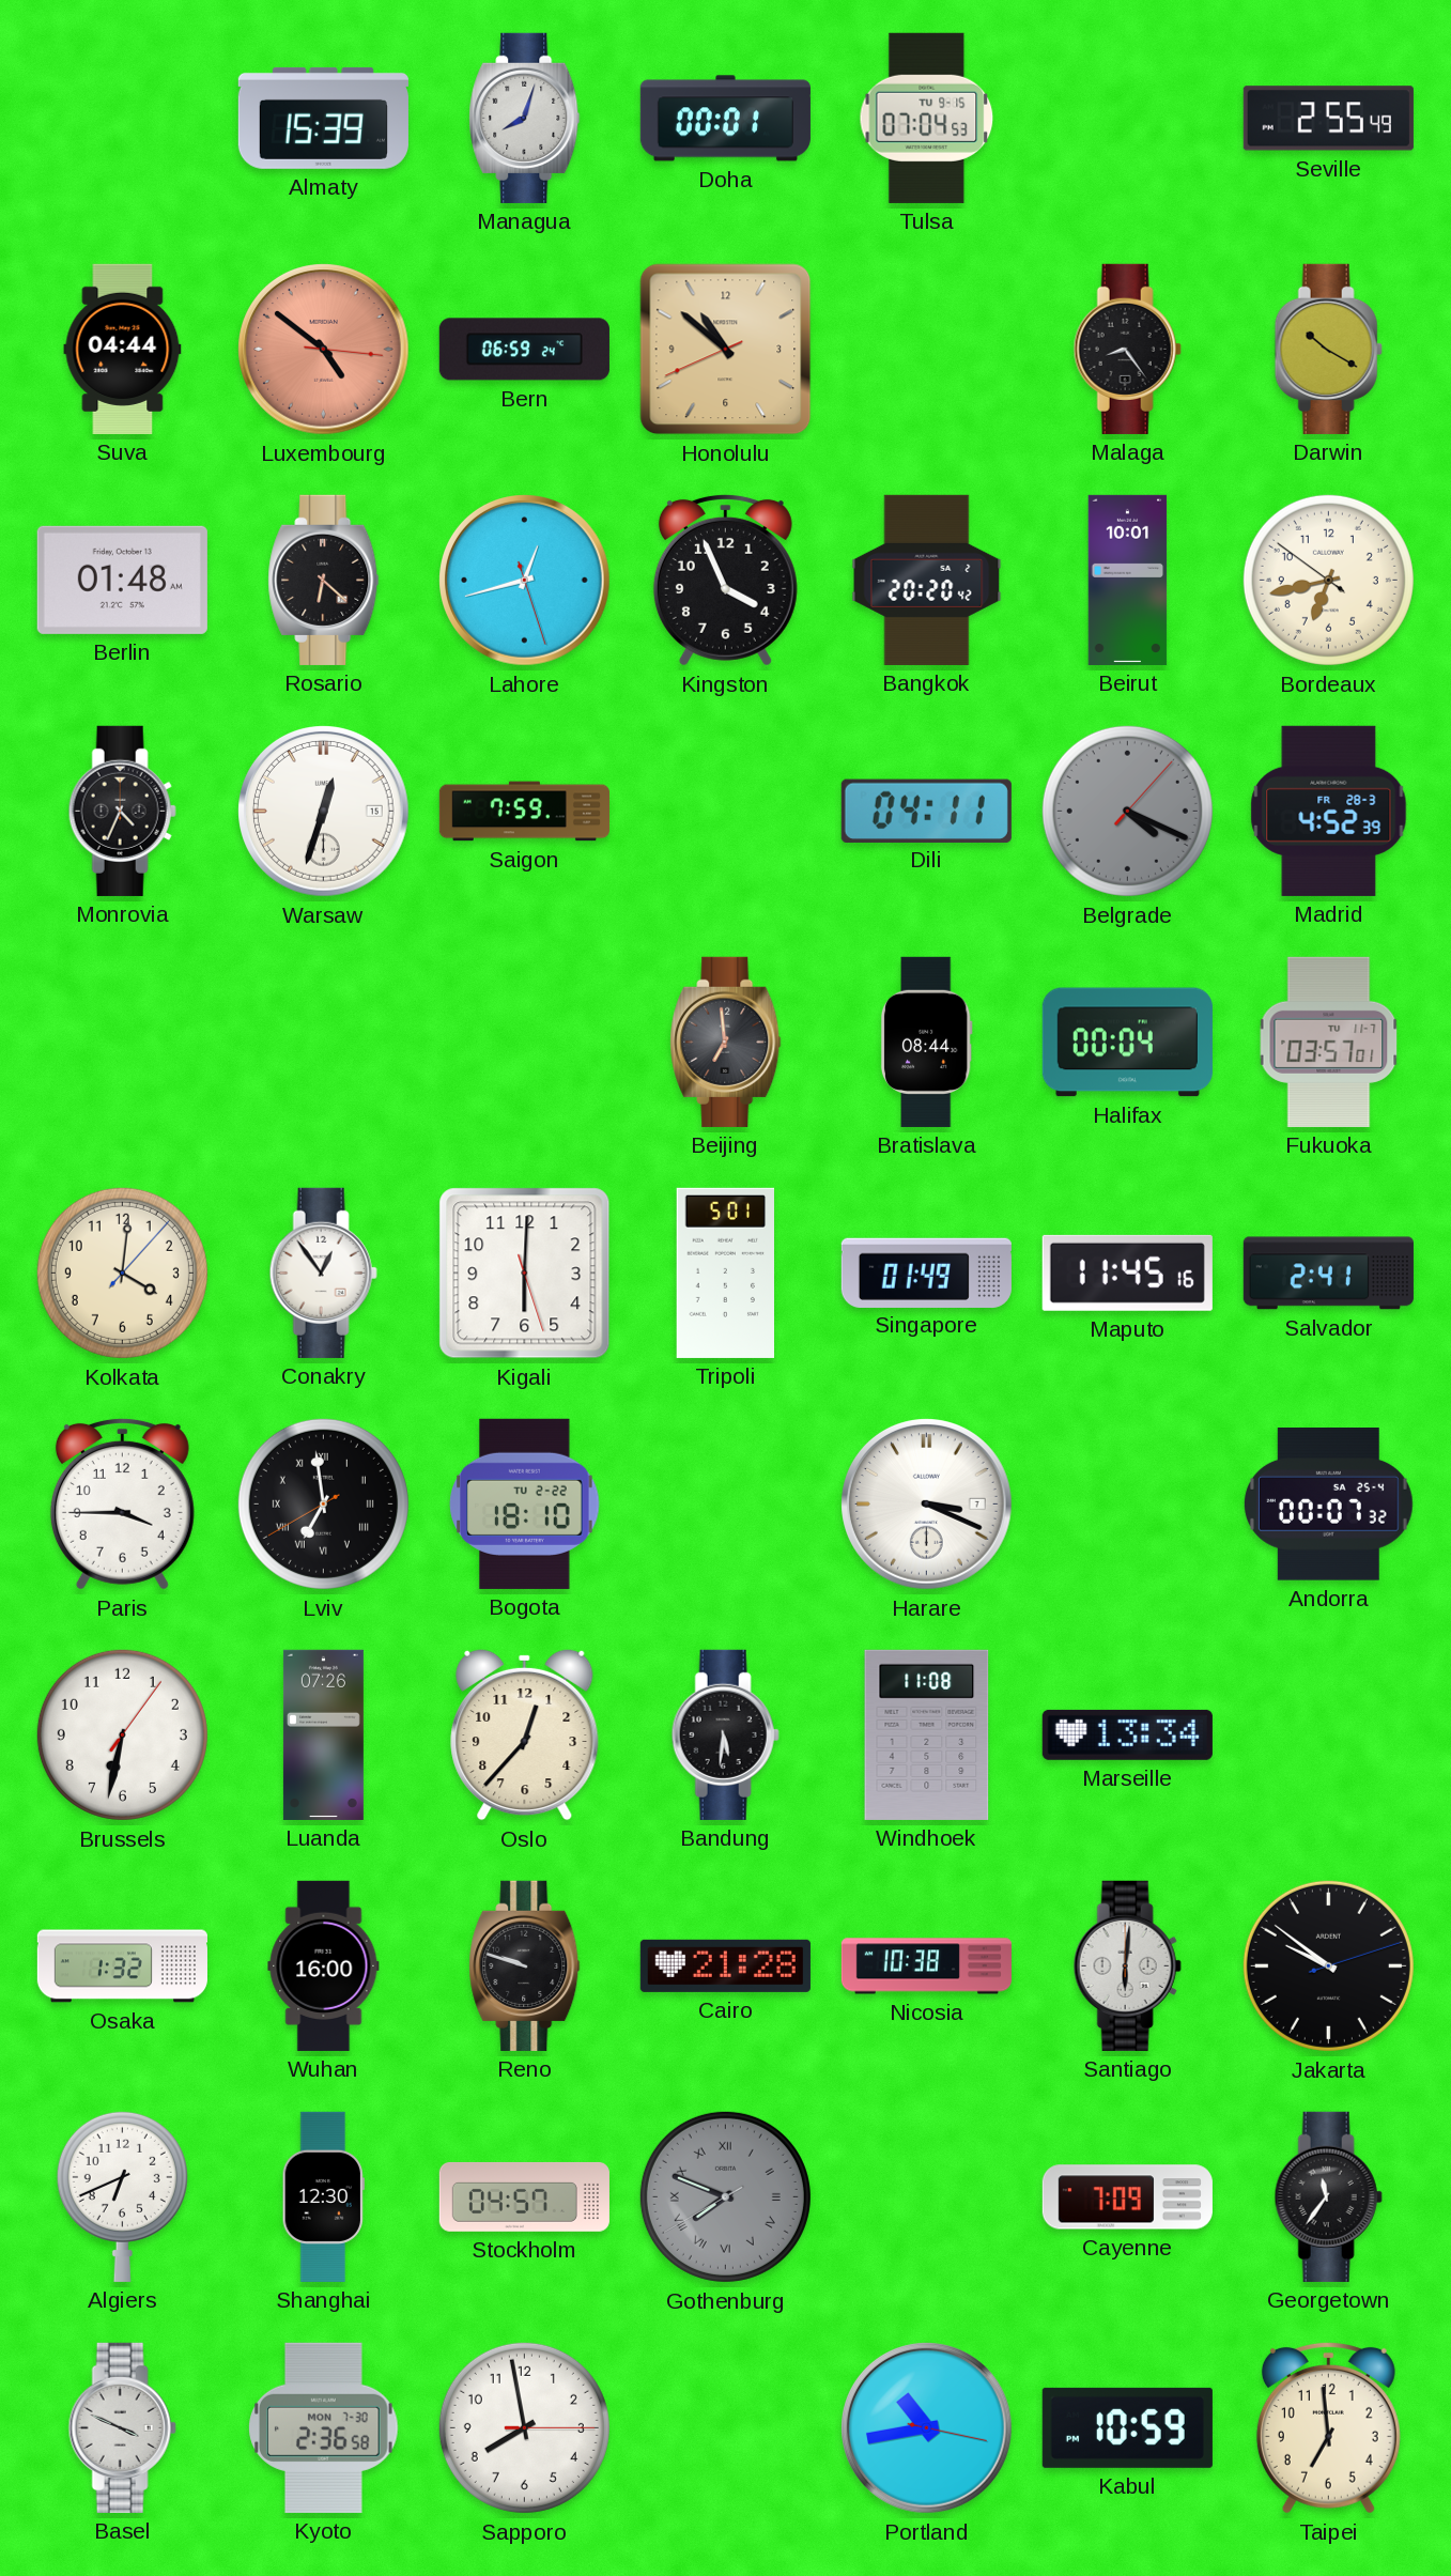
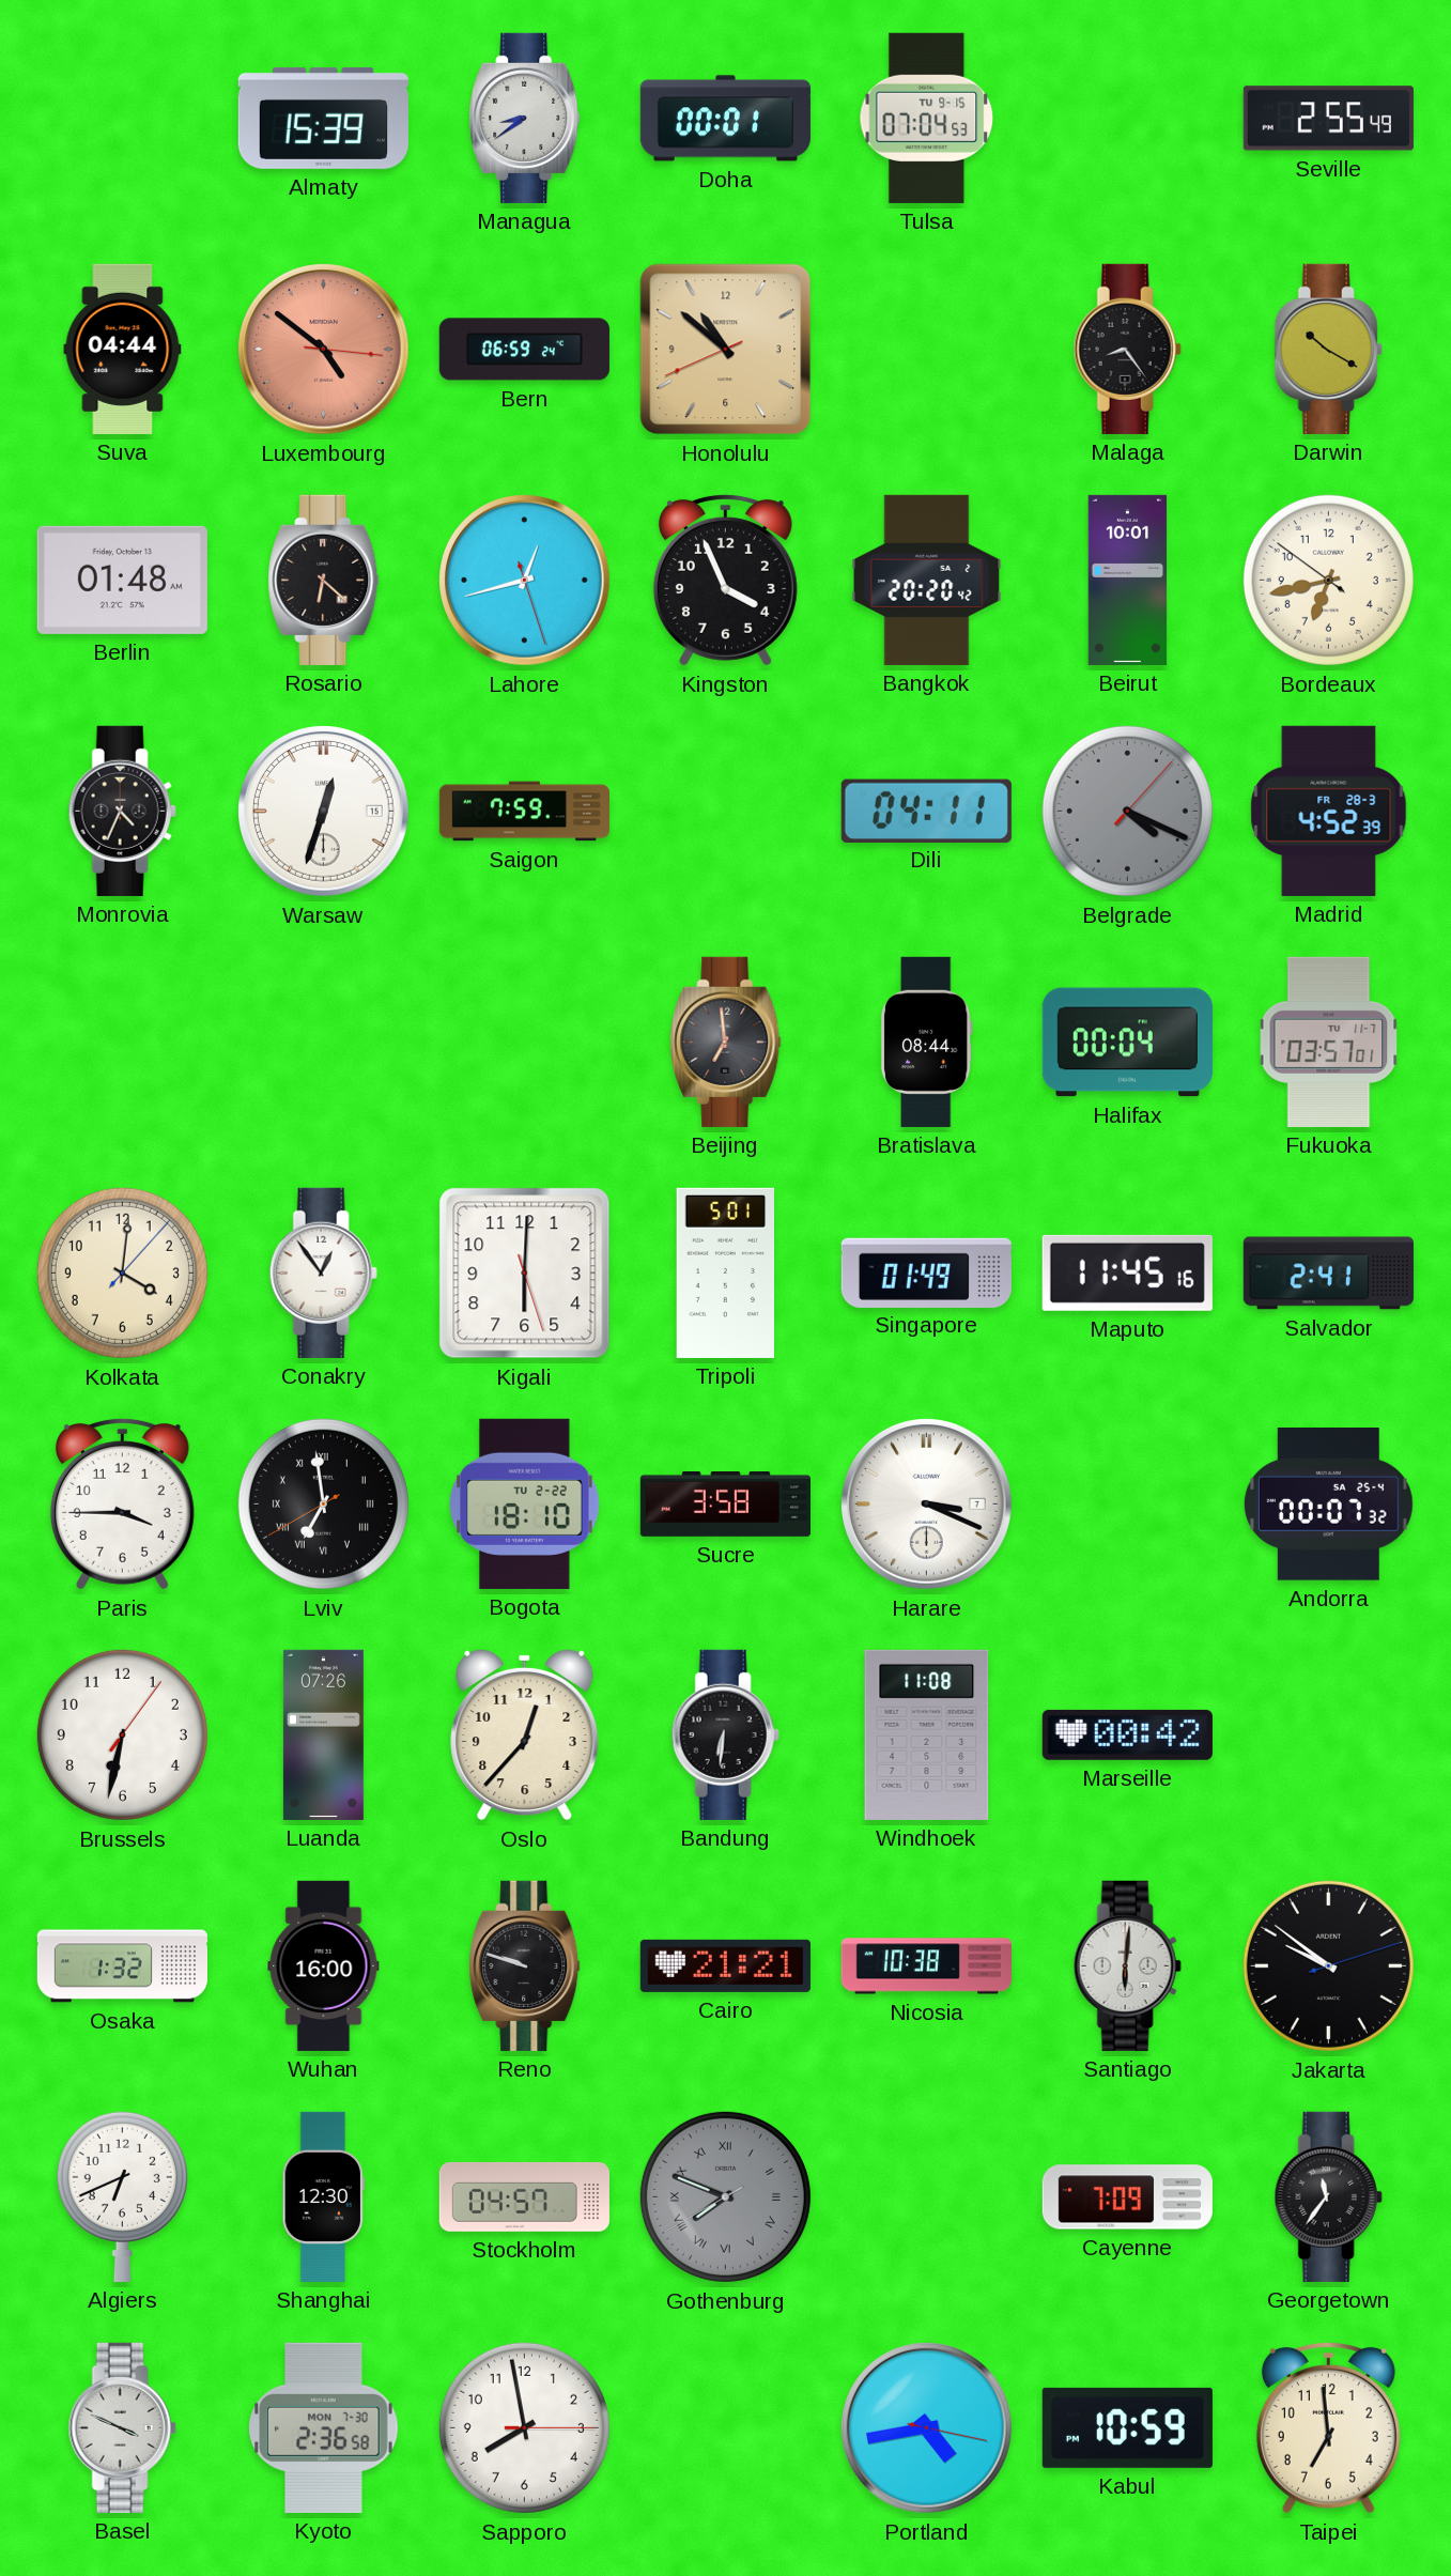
Managua: 8:03 -> 8:39
Sucre: none -> 3:58
Bandung: 5:31 -> 6:31
Marseille: 13:34 -> 00:42
Cairo: 21:28 -> 21:21
Portland: 10:43 -> 4:43
